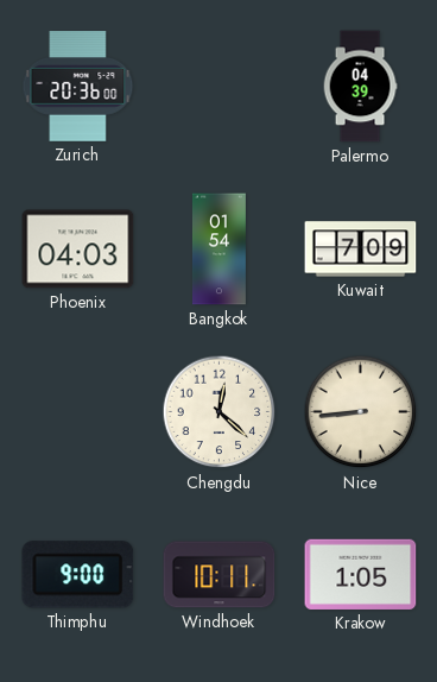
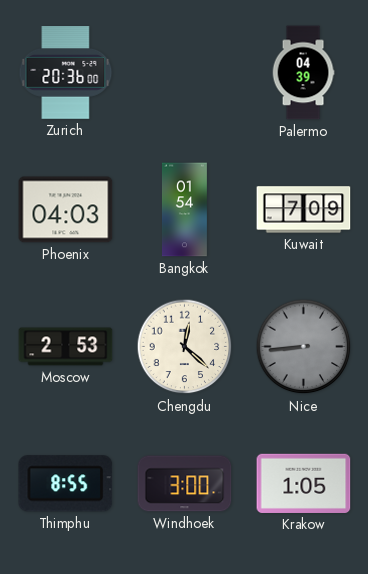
Moscow: none -> 2:53
Nice dial: cream -> grey
Thimphu: 9:00 -> 8:55
Windhoek: 10:11 -> 3:00
